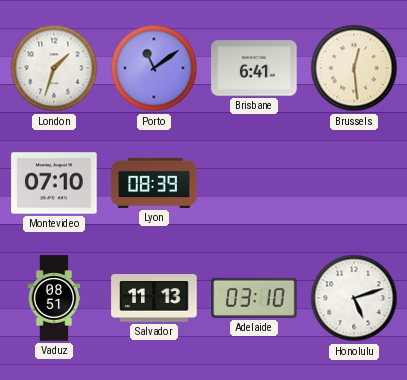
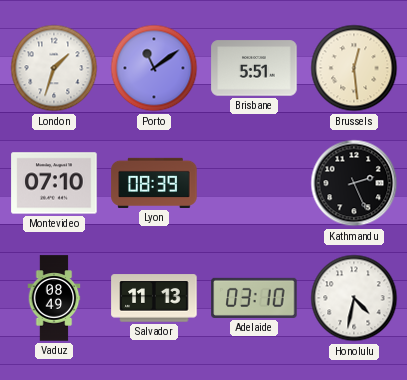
Brisbane: 6:41 -> 5:51
Kathmandu: none -> 2:26
Vaduz: 08:51 -> 08:49
Honolulu: 5:12 -> 4:32
